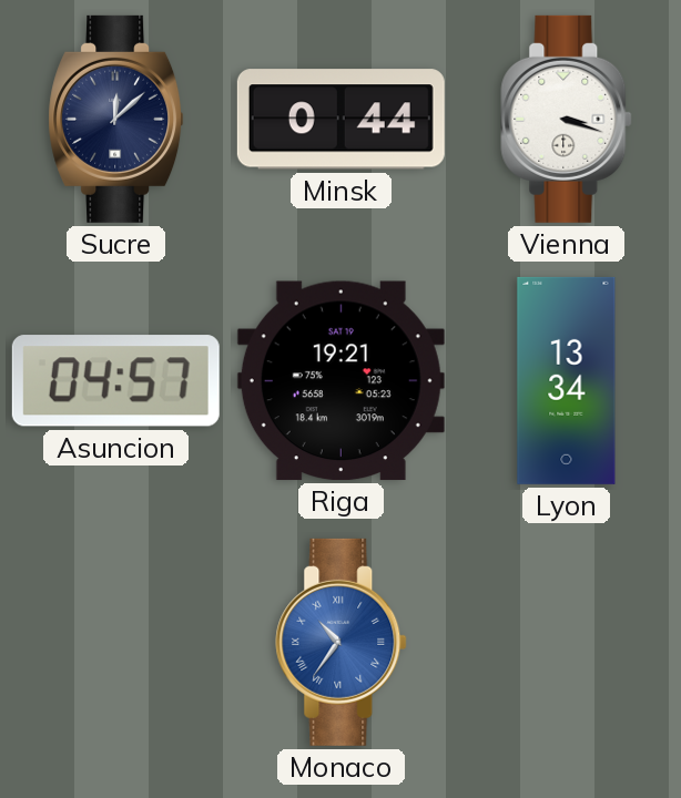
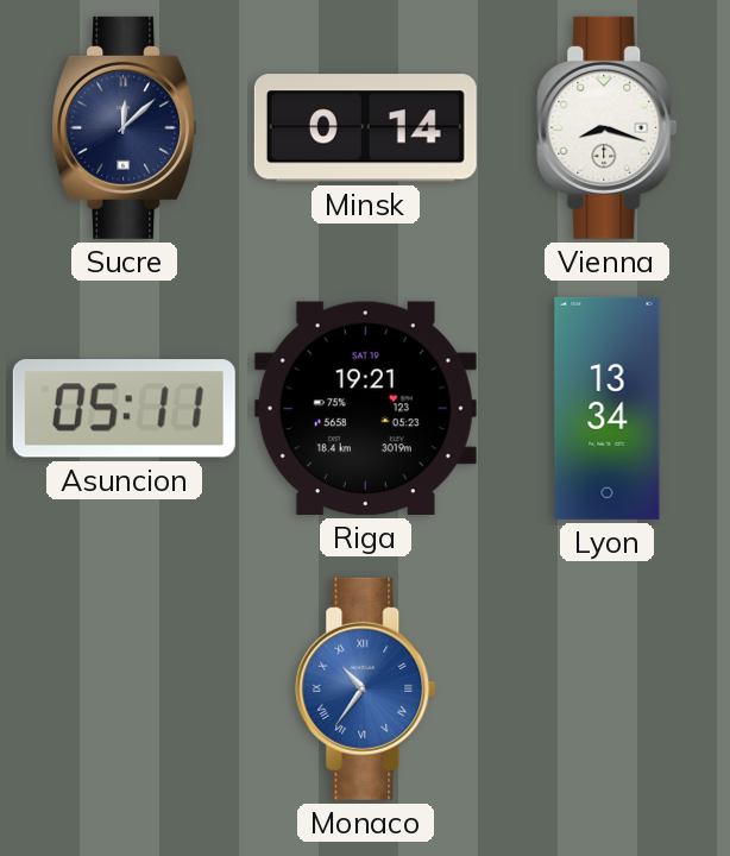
Minsk: 0:44 -> 0:14
Vienna: 3:18 -> 8:18
Asuncion: 04:57 -> 05:11
